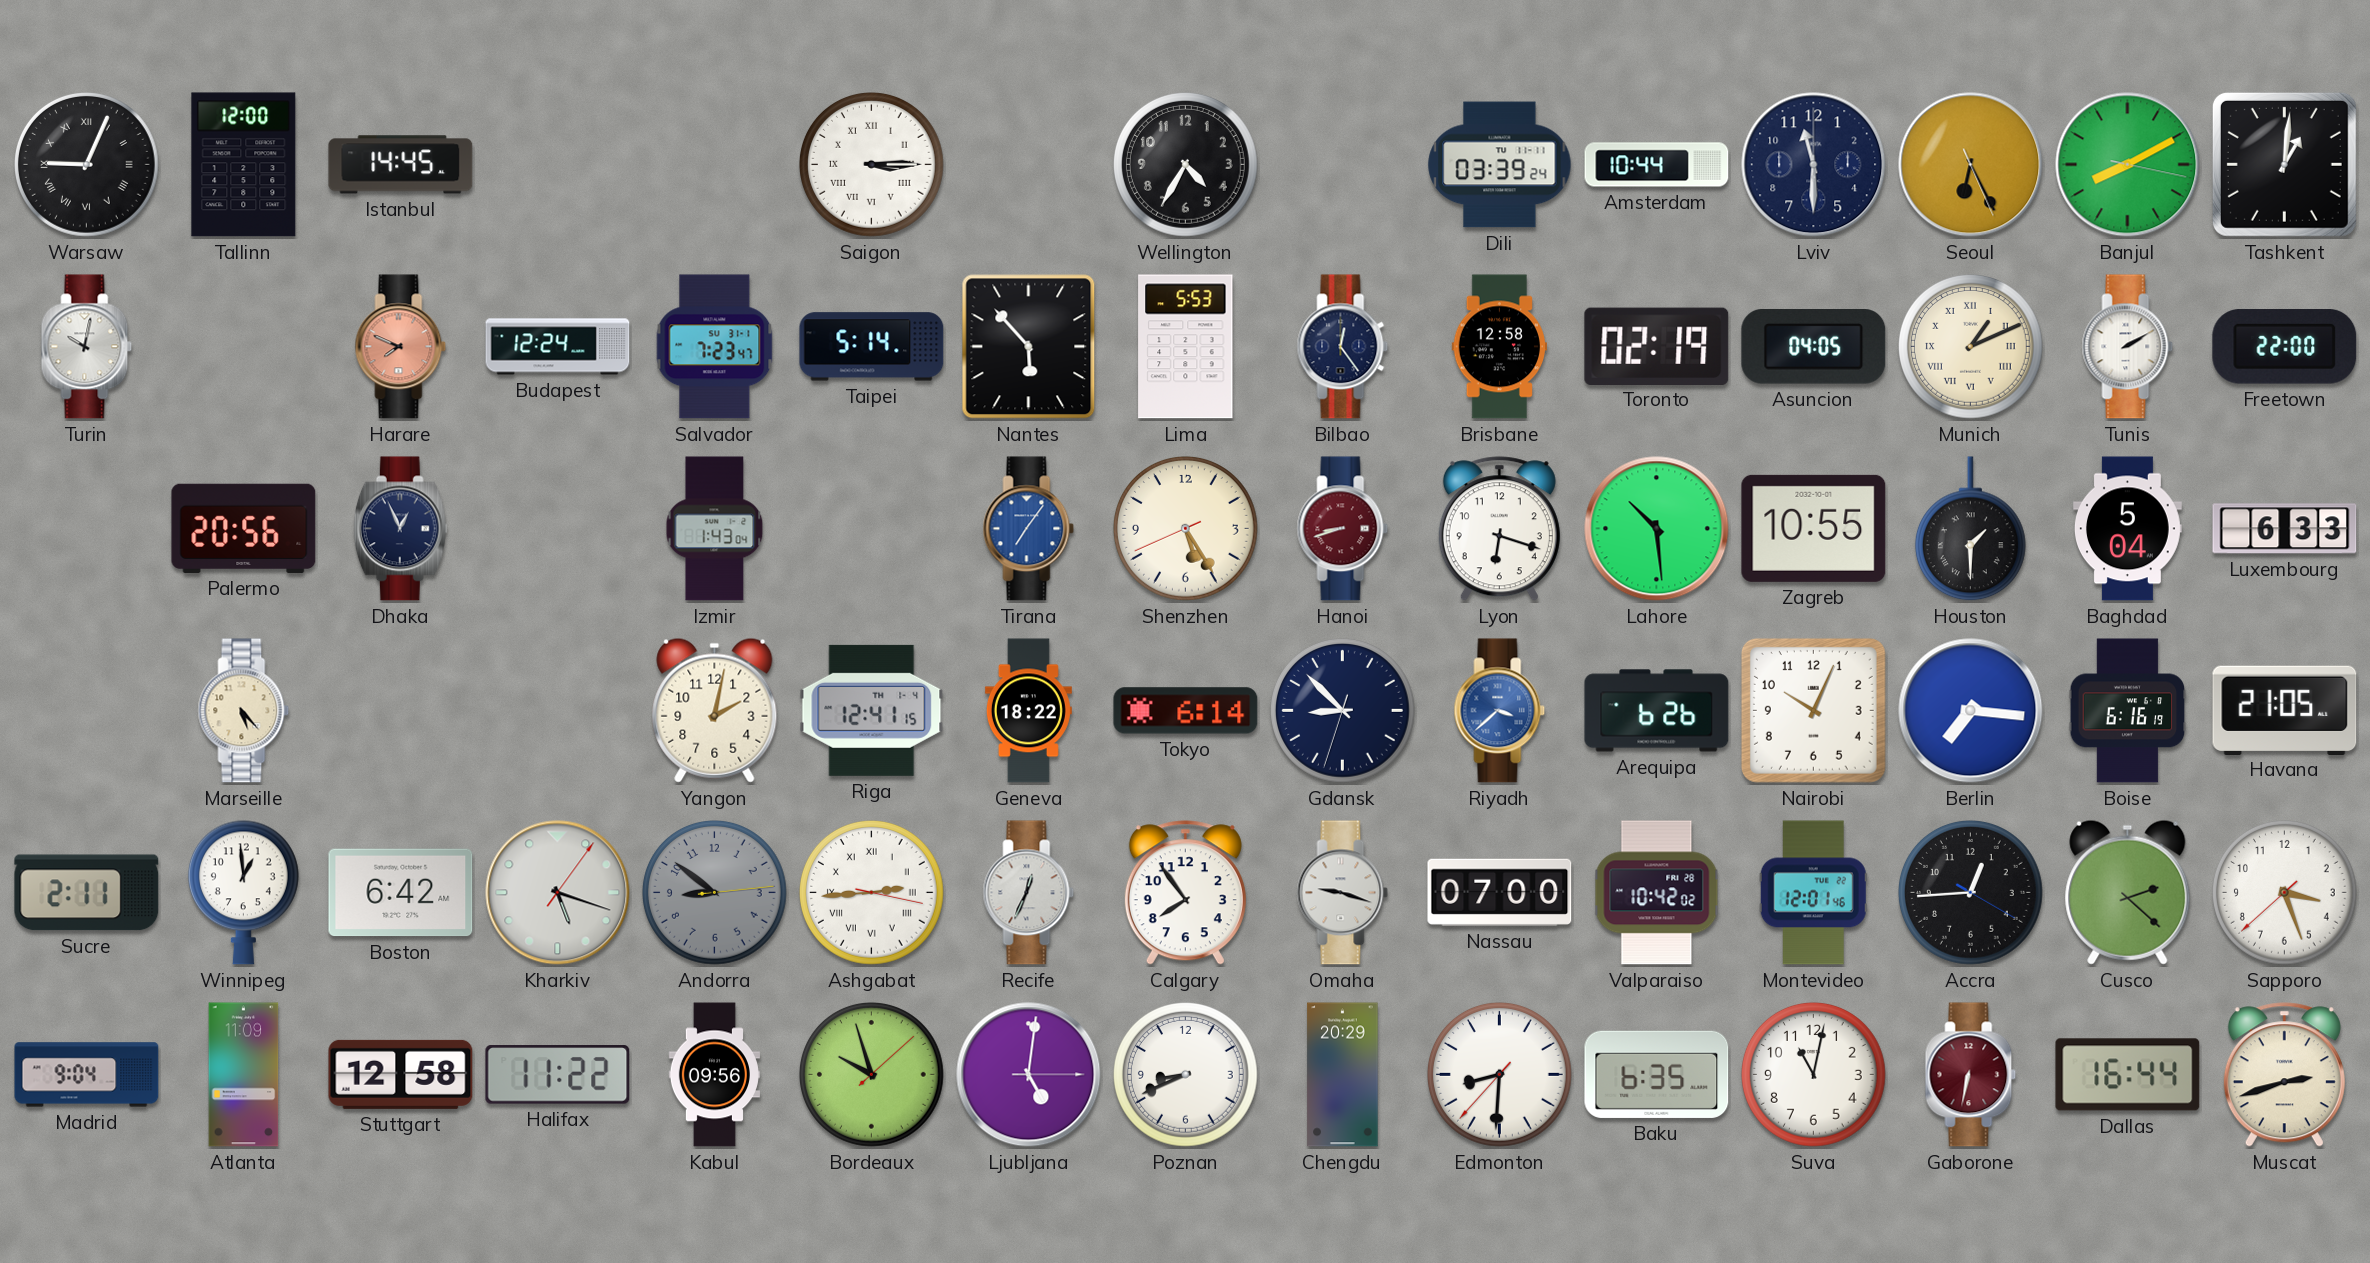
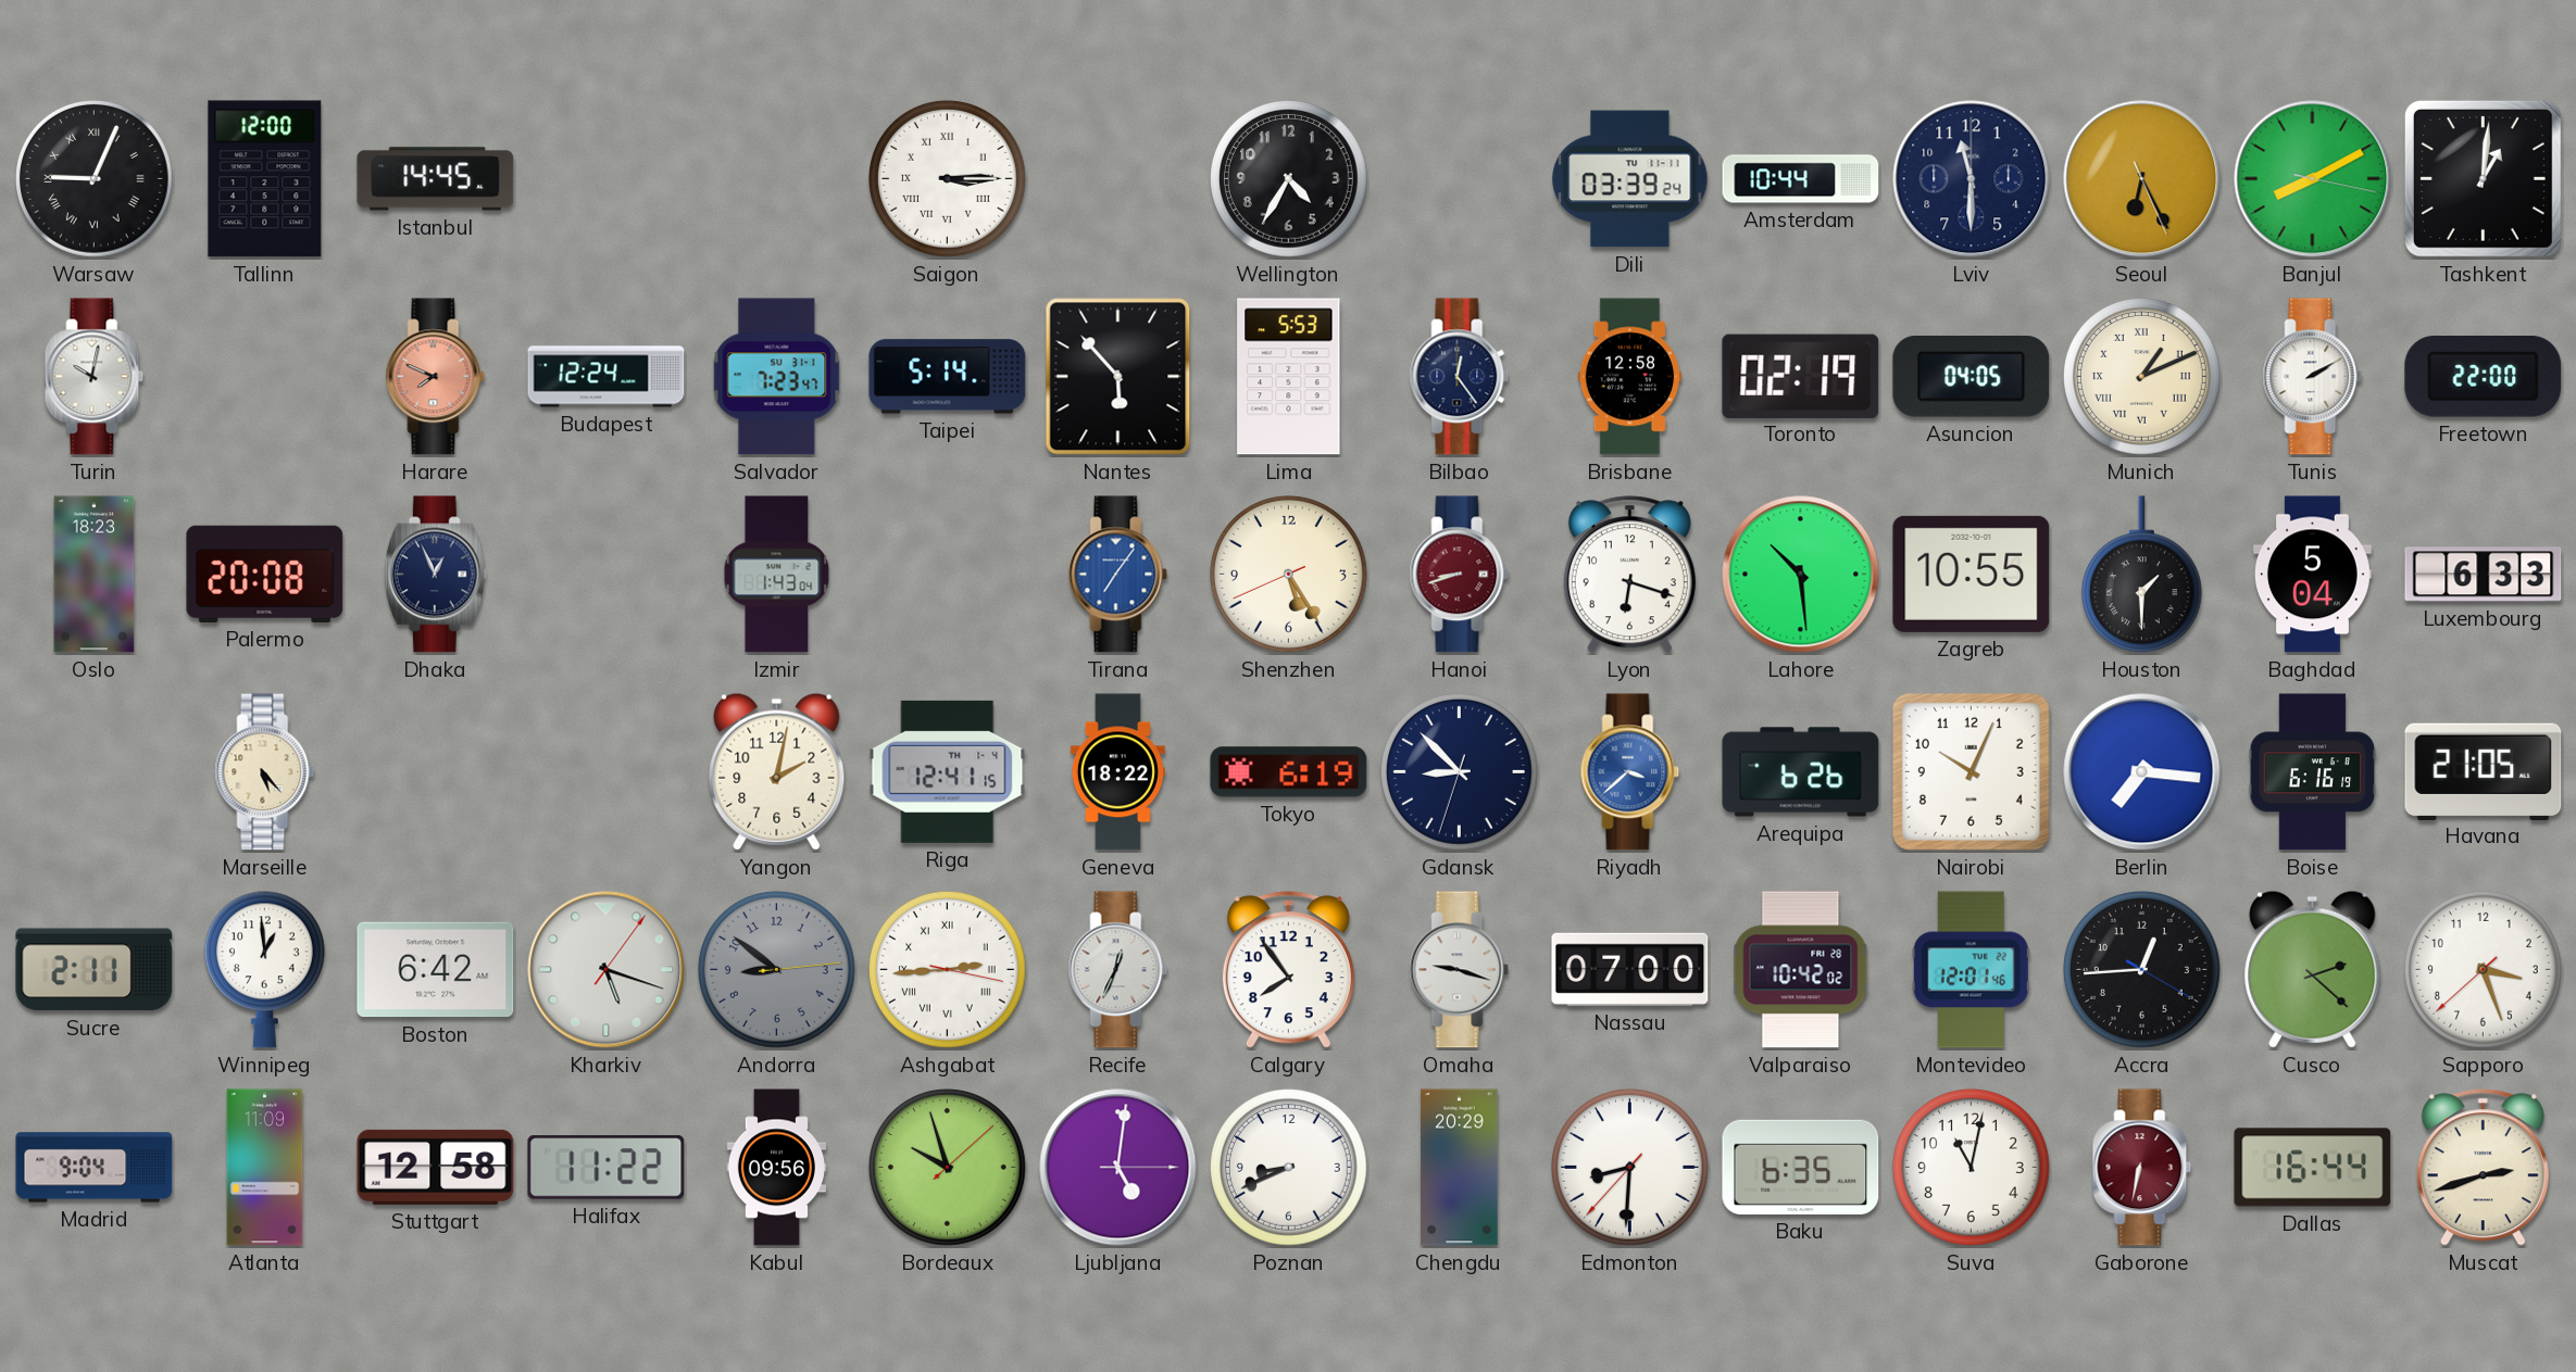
Oslo: none -> 18:23
Palermo: 20:56 -> 20:08
Tokyo: 6:14 -> 6:19
